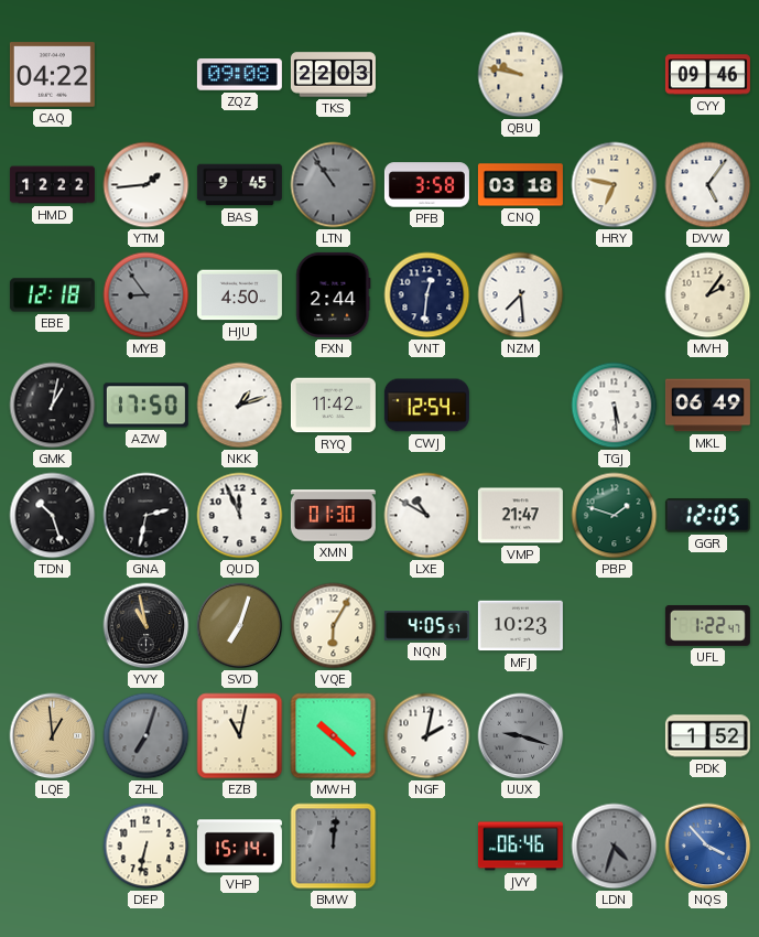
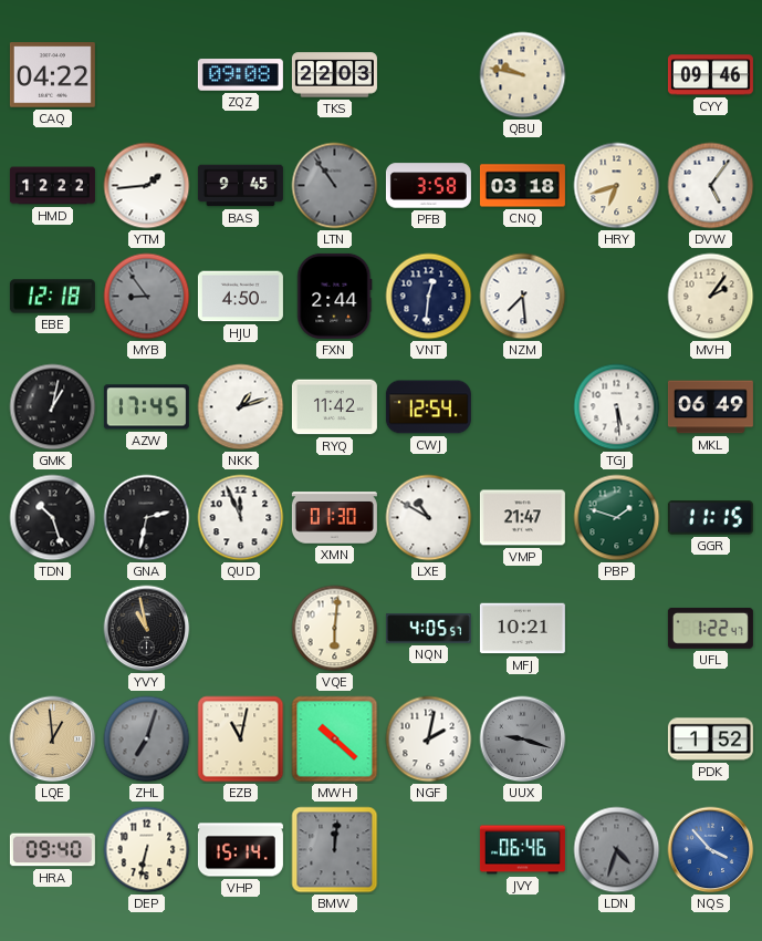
HRY: 6:47 -> 6:42
AZW: 17:50 -> 17:45
GGR: 12:05 -> 11:15
SVD: 7:03 -> none
VQE: 6:05 -> 6:01
MFJ: 10:23 -> 10:21
HRA: none -> 09:40
